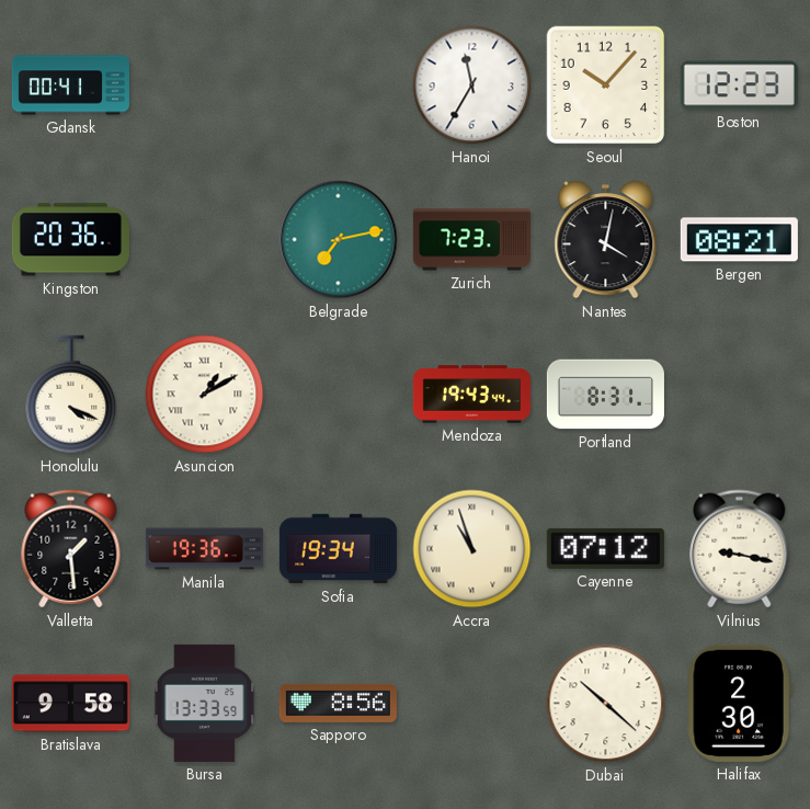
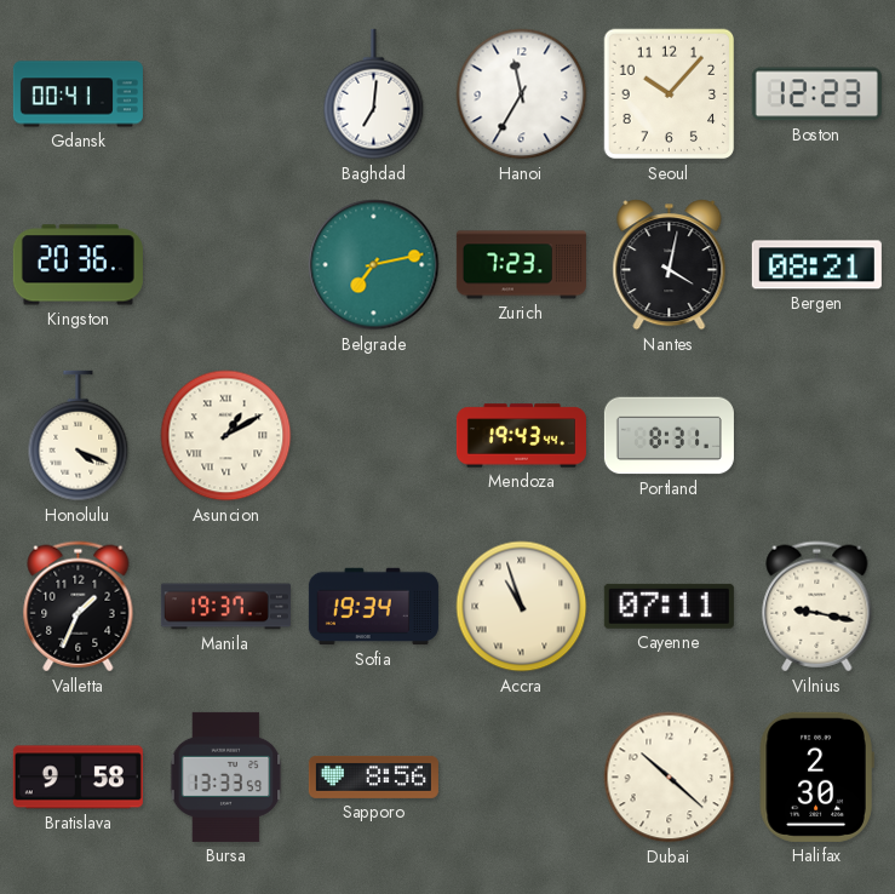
Baghdad: none -> 7:01
Valletta: 1:29 -> 1:34
Manila: 19:36 -> 19:37
Cayenne: 07:12 -> 07:11
